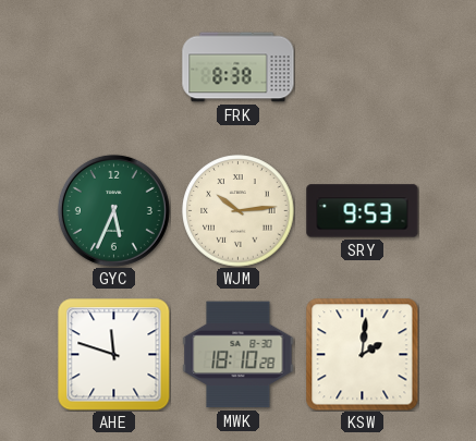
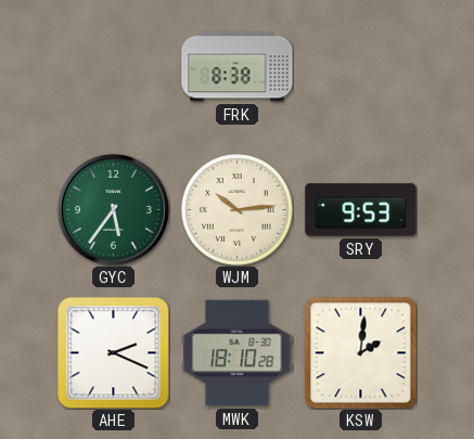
GYC: 5:34 -> 5:36
AHE: 11:48 -> 2:19
